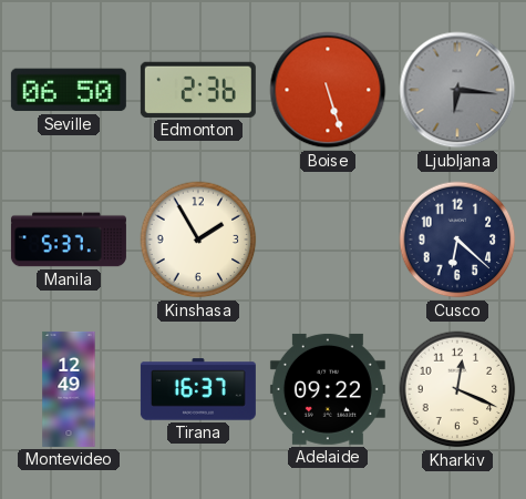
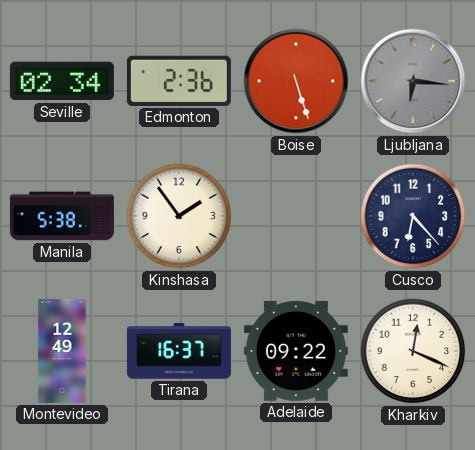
Seville: 06:50 -> 02:34
Manila: 5:37 -> 5:38
Kinshasa: 1:55 -> 1:54
Cusco: 6:22 -> 6:23
